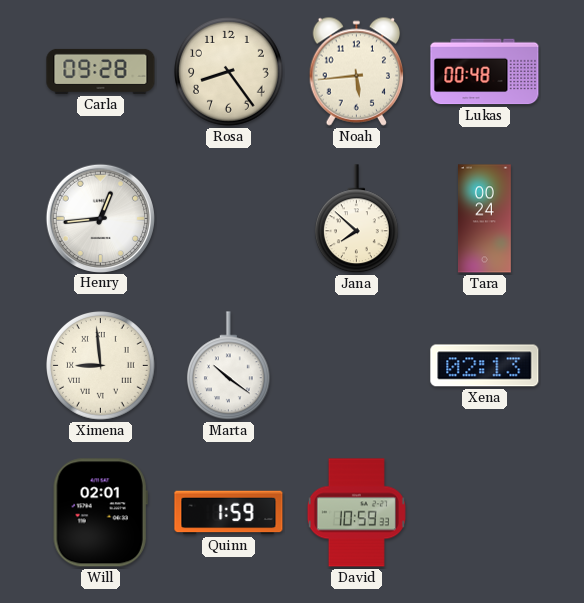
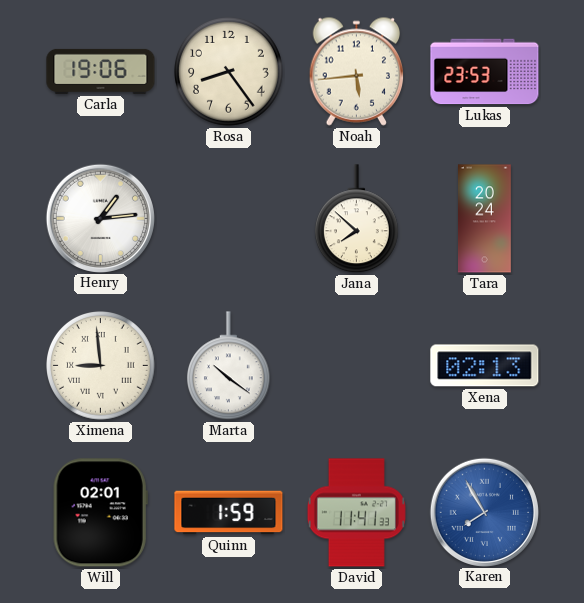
Carla: 09:28 -> 19:06
Lukas: 00:48 -> 23:53
Henry: 12:44 -> 1:14
Tara: 00:24 -> 20:24
David: 10:59 -> 11:41
Karen: none -> 7:55
